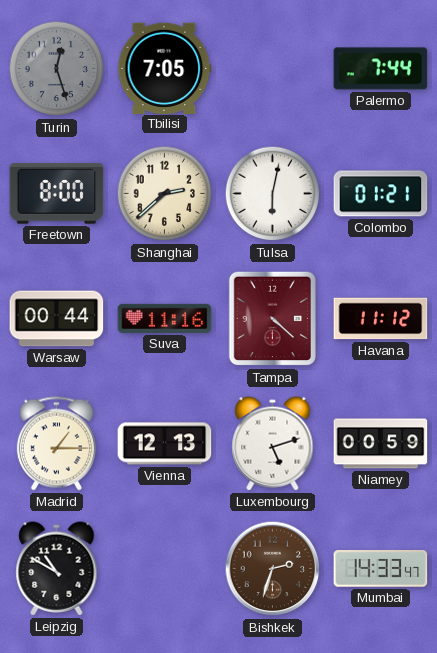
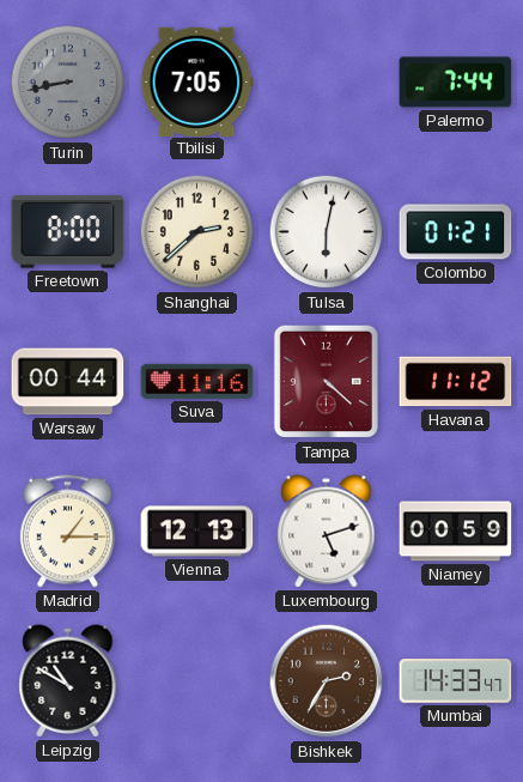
Turin: 12:27 -> 8:43
Bishkek: 2:33 -> 2:35
